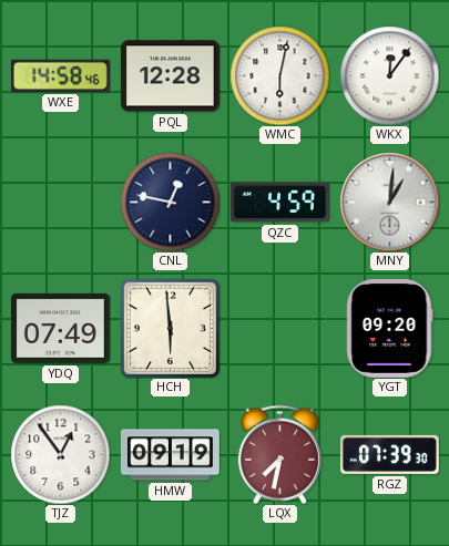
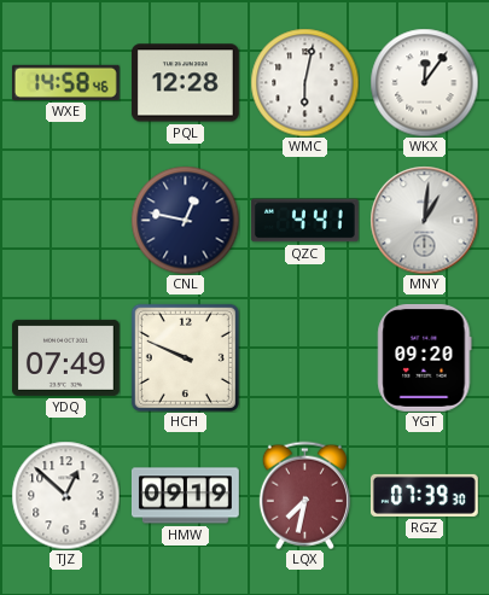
QZC: 4:59 -> 4:41
HCH: 5:59 -> 9:49
TJZ: 12:54 -> 12:52
